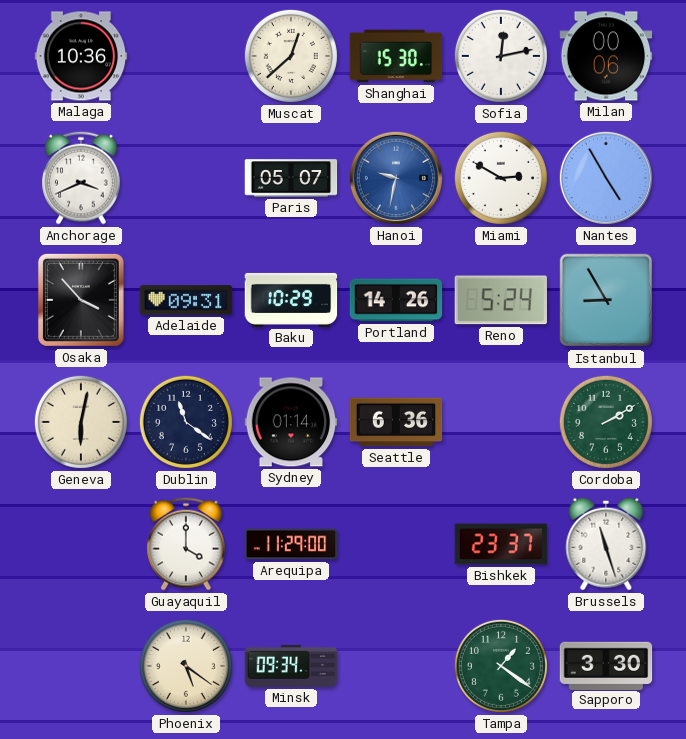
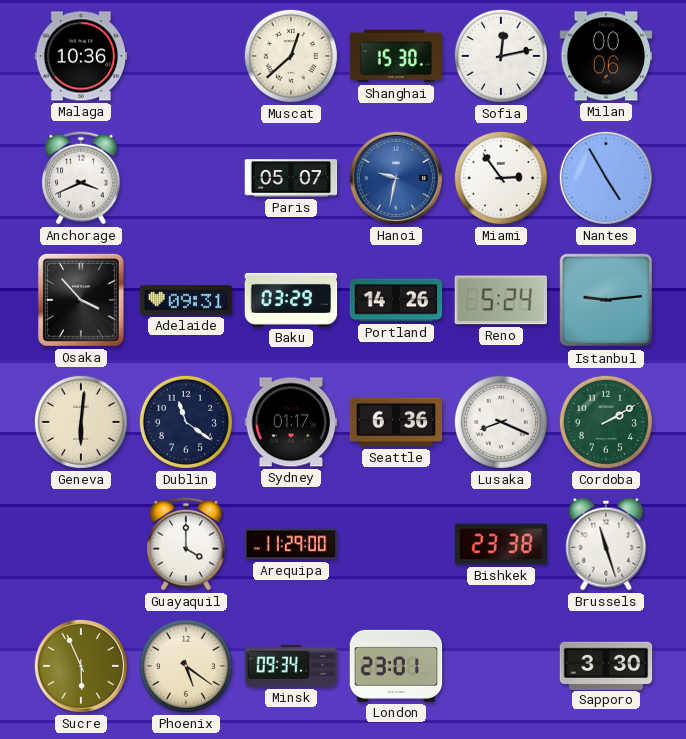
Miami: 2:50 -> 2:54
Baku: 10:29 -> 03:29
Istanbul: 8:55 -> 9:14
Geneva: 6:02 -> 6:01
Sydney: 01:14 -> 01:17
Lusaka: none -> 8:19
Bishkek: 23:37 -> 23:38
Sucre: none -> 5:56
London: none -> 23:01
Tampa: 1:21 -> none
